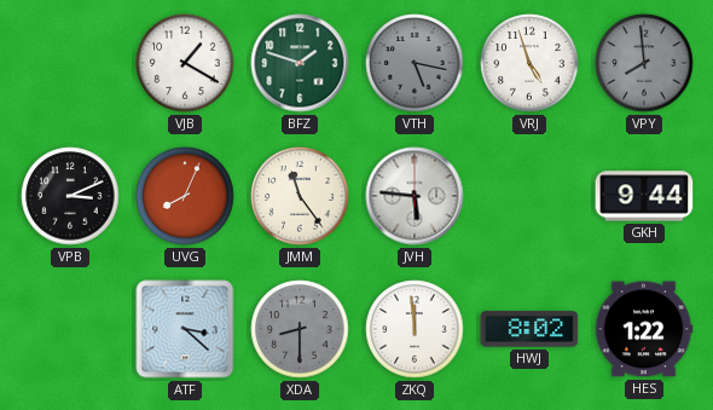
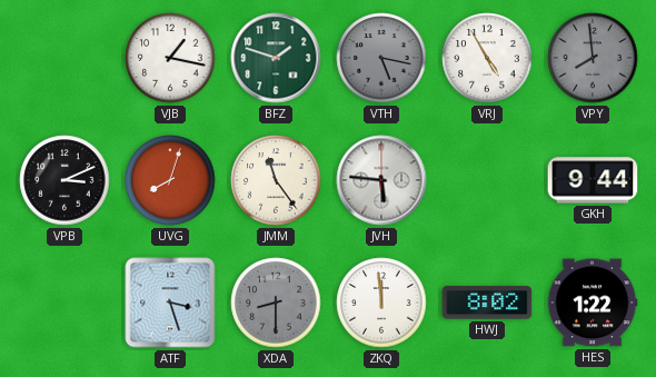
VJB: 1:20 -> 1:17
VRJ: 4:57 -> 4:55
UVG: 8:04 -> 8:03
ATF: 3:22 -> 3:27
